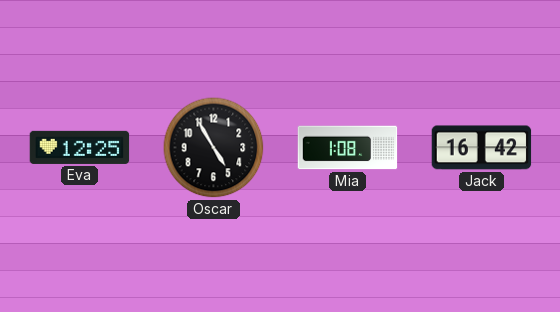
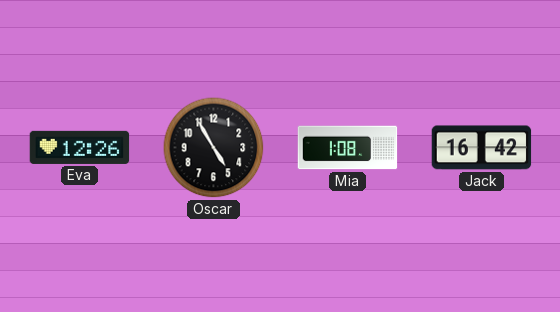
Eva: 12:25 -> 12:26
